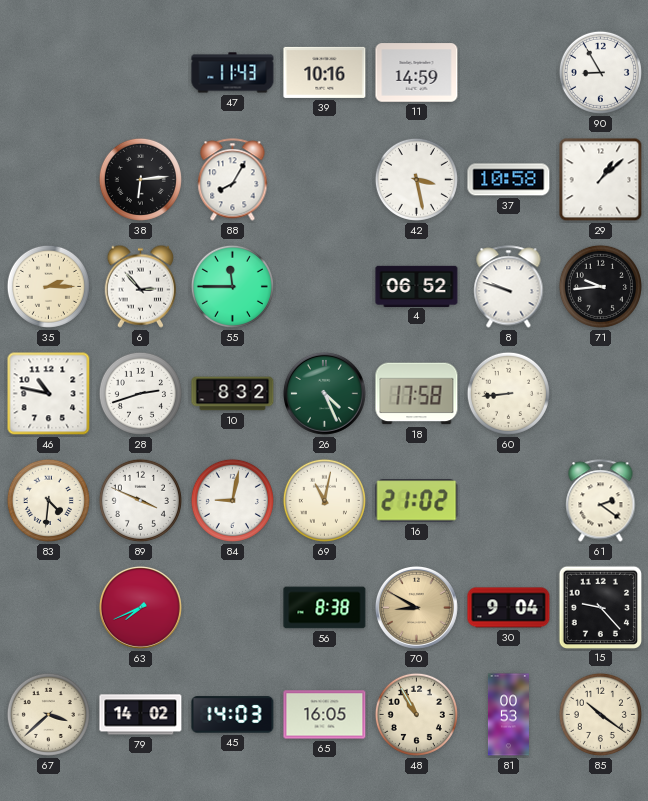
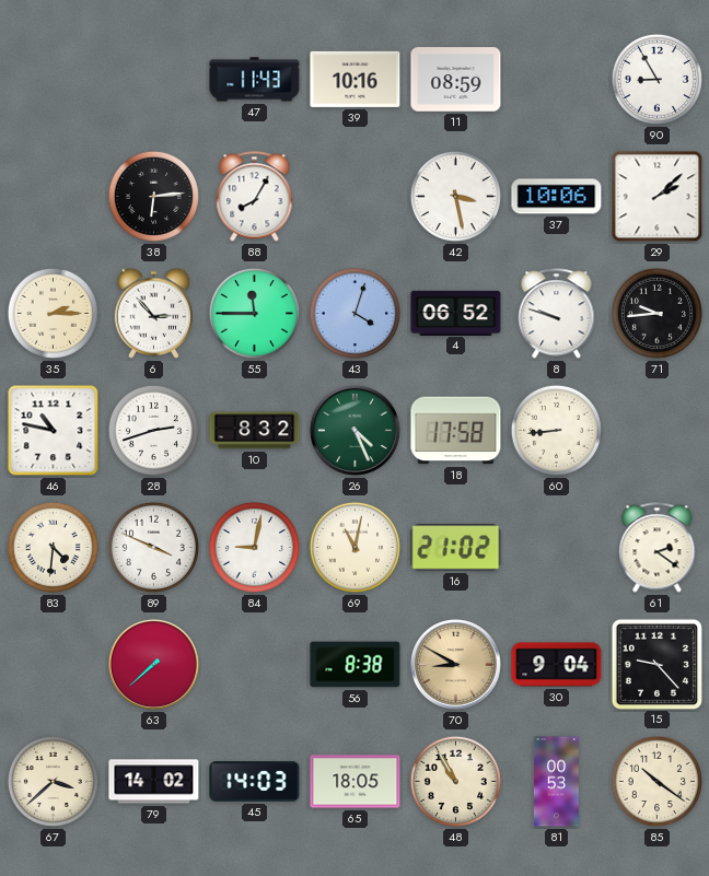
11: 14:59 -> 08:59
37: 10:58 -> 10:06
29: 1:08 -> 2:08
43: none -> 4:03
63: 7:41 -> 7:38
65: 16:05 -> 18:05
